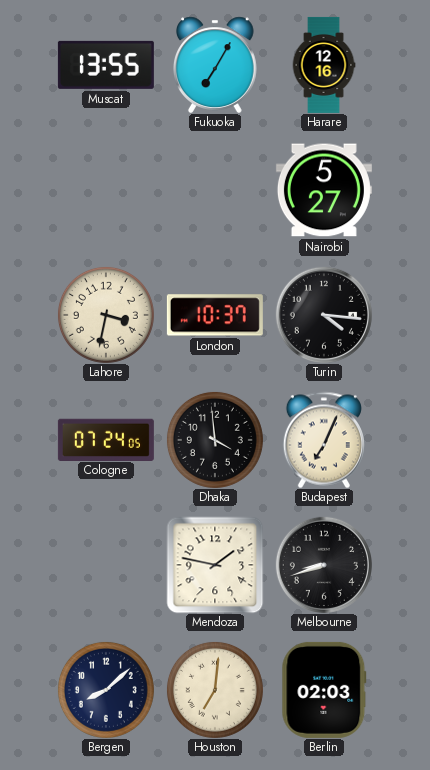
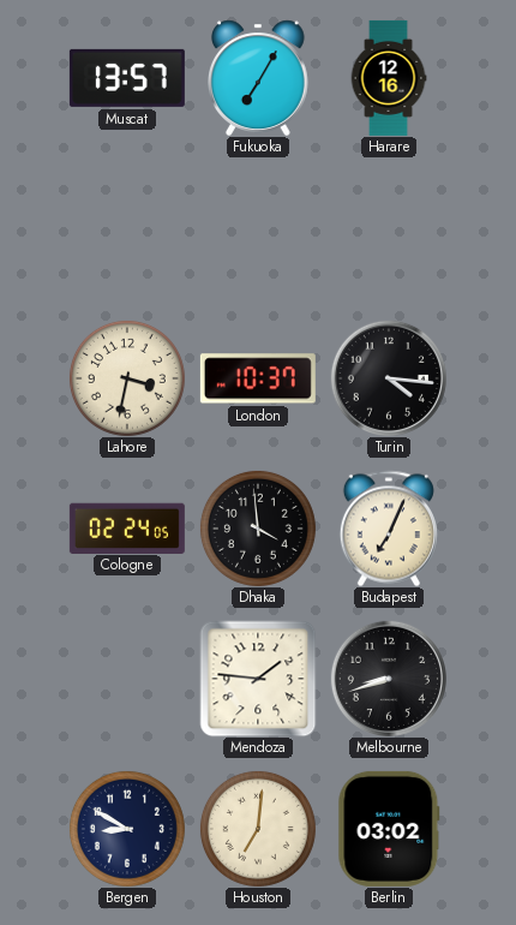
Muscat: 13:55 -> 13:57
Nairobi: 5:27 -> none
Cologne: 07:24 -> 02:24
Mendoza: 1:47 -> 1:46
Bergen: 8:08 -> 8:50
Berlin: 02:03 -> 03:02
